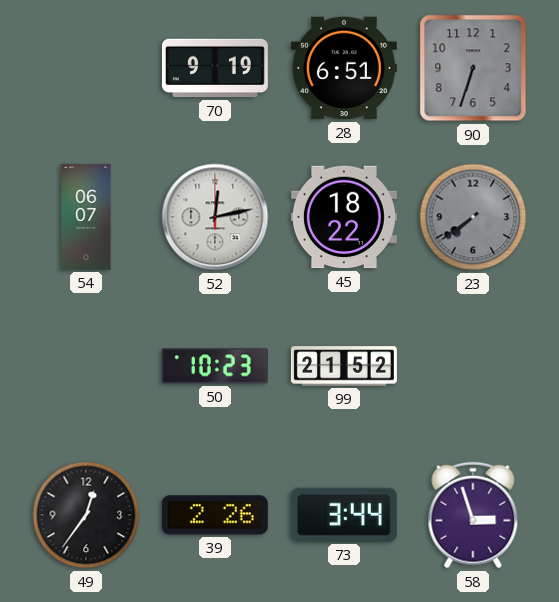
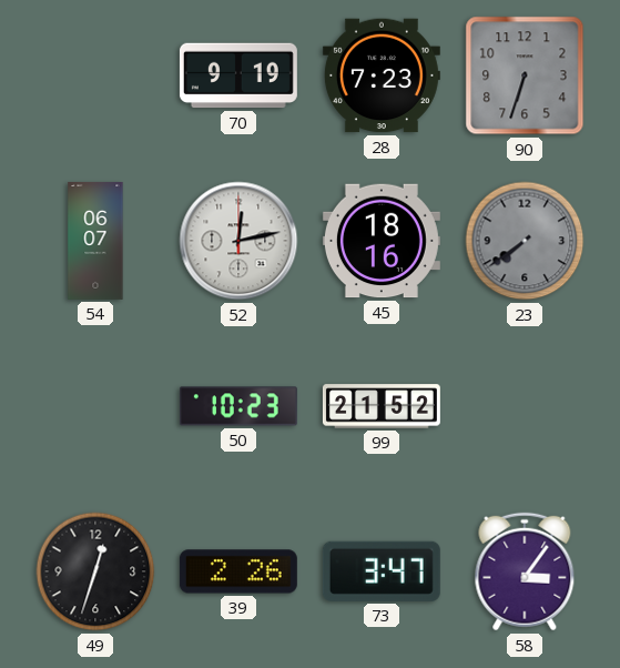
28: 6:51 -> 7:23
45: 18:22 -> 18:16
49: 12:36 -> 12:33
73: 3:44 -> 3:47
58: 2:57 -> 3:06
